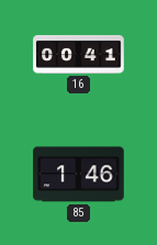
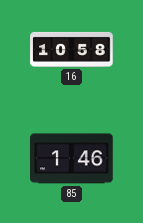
16: 00:41 -> 10:58
